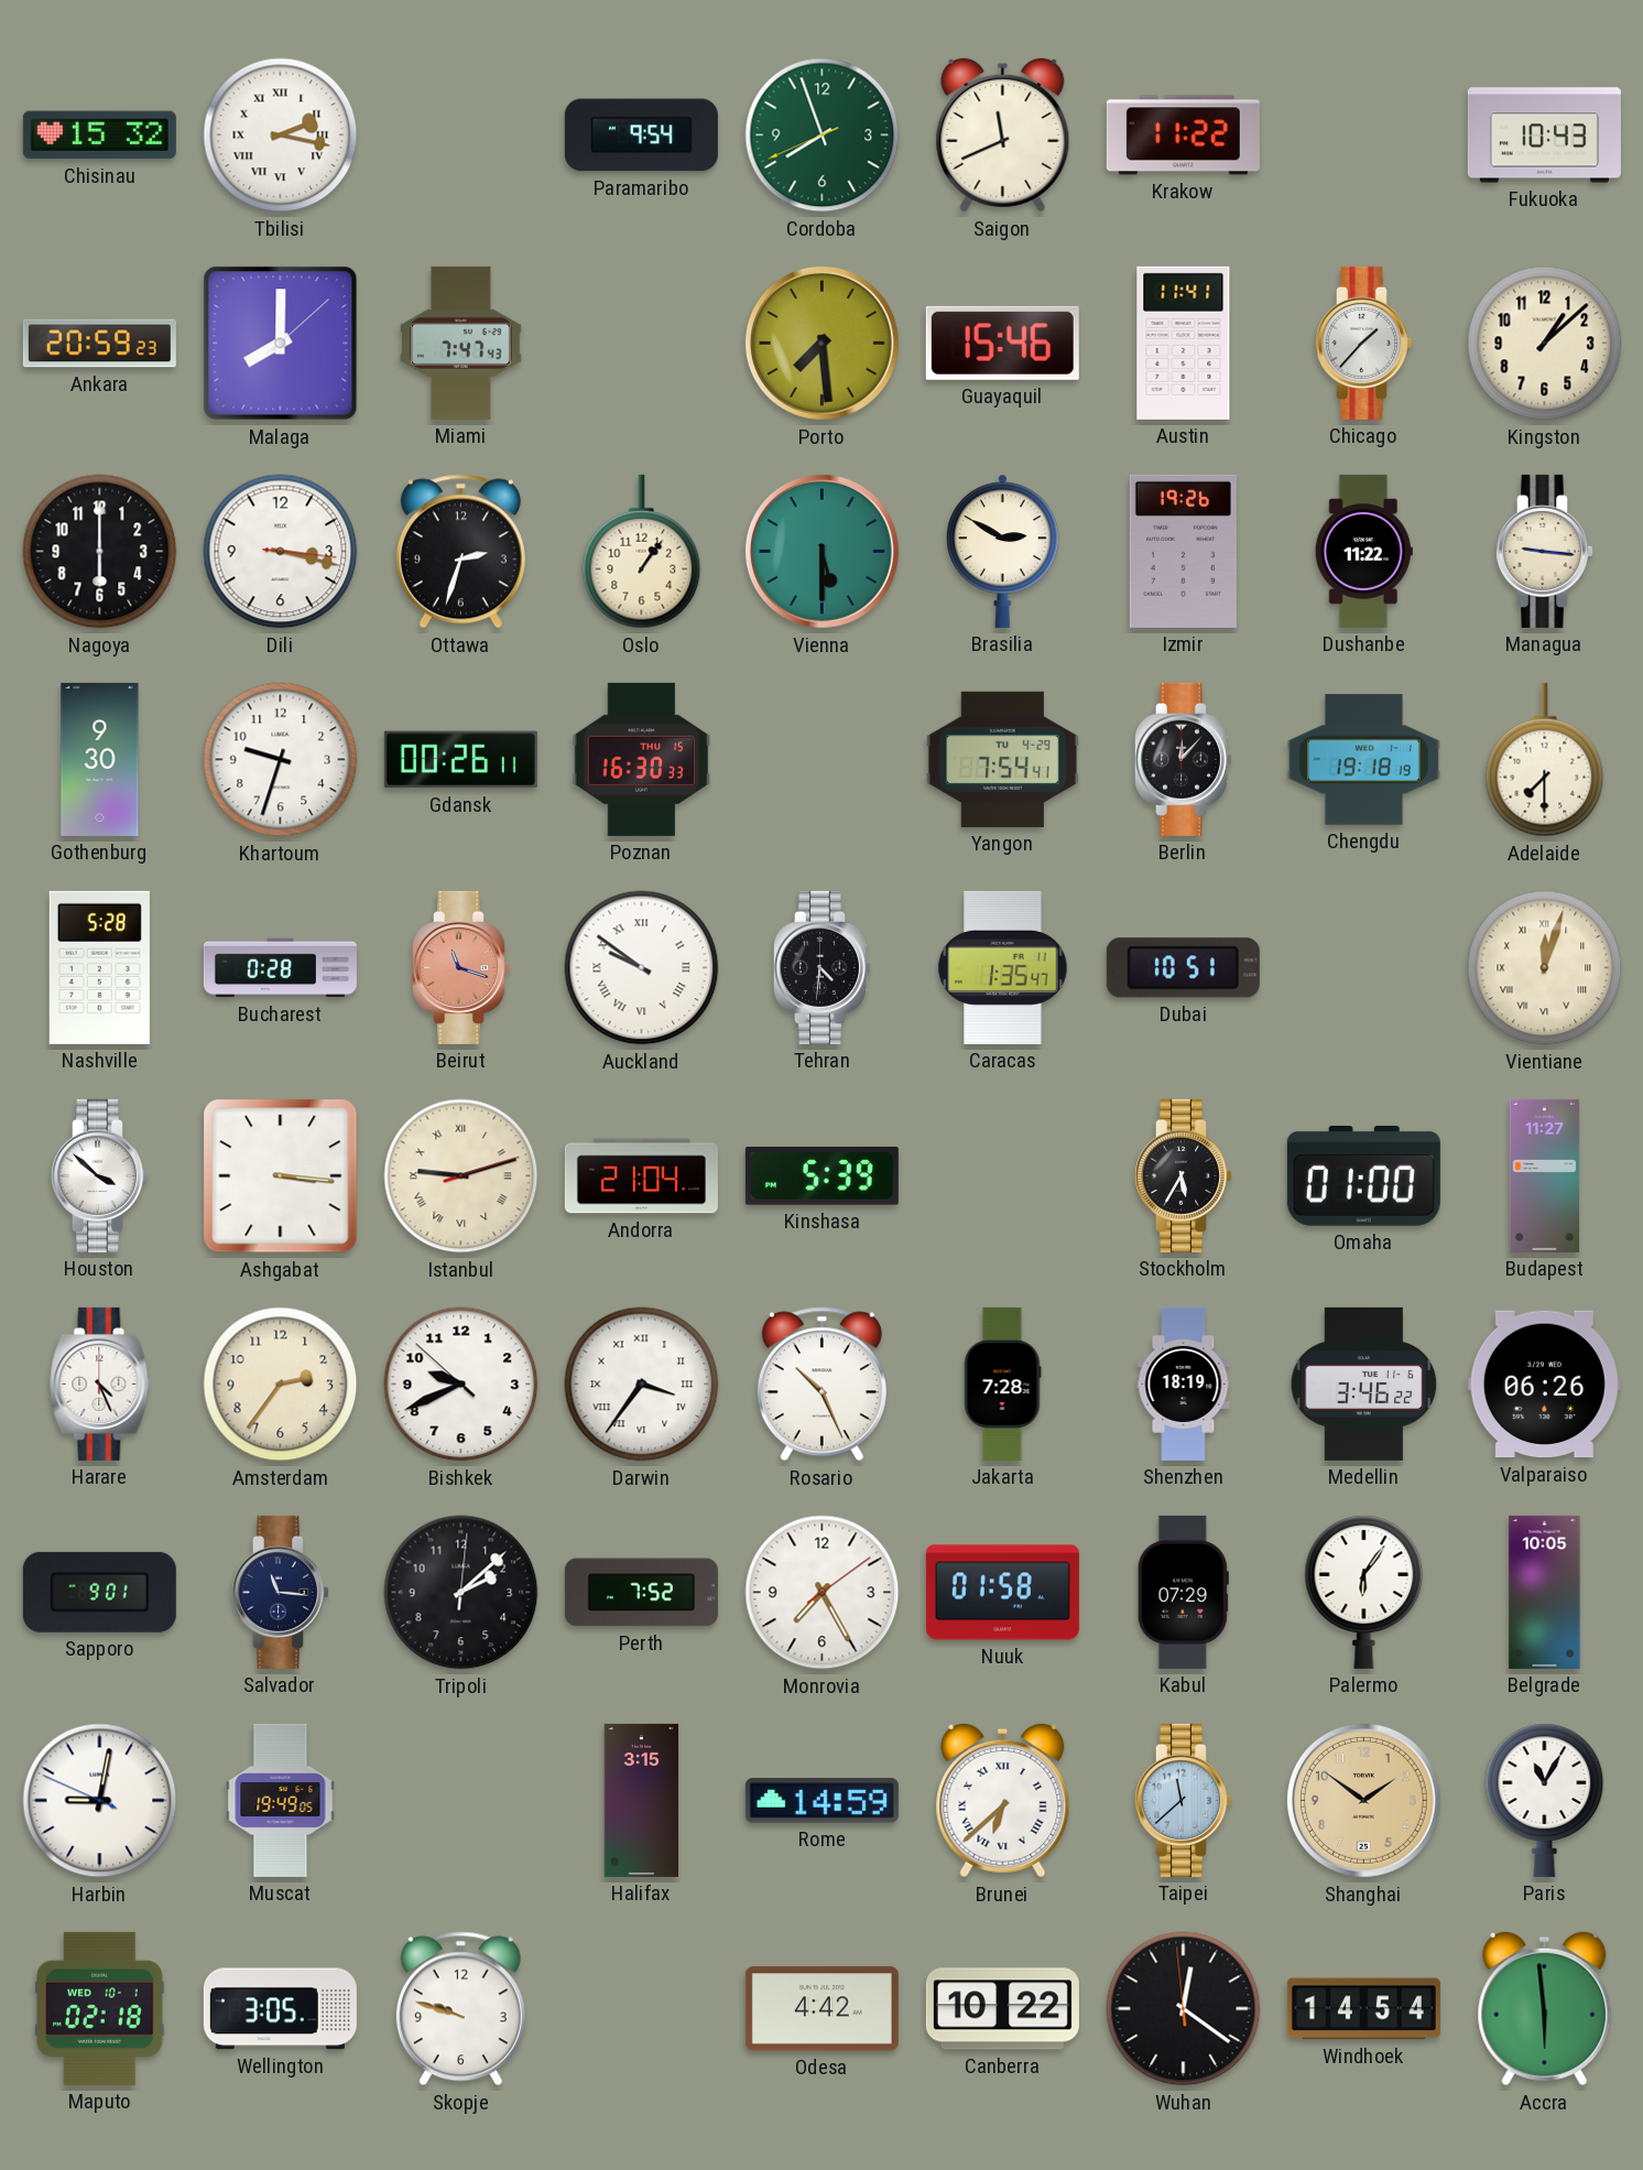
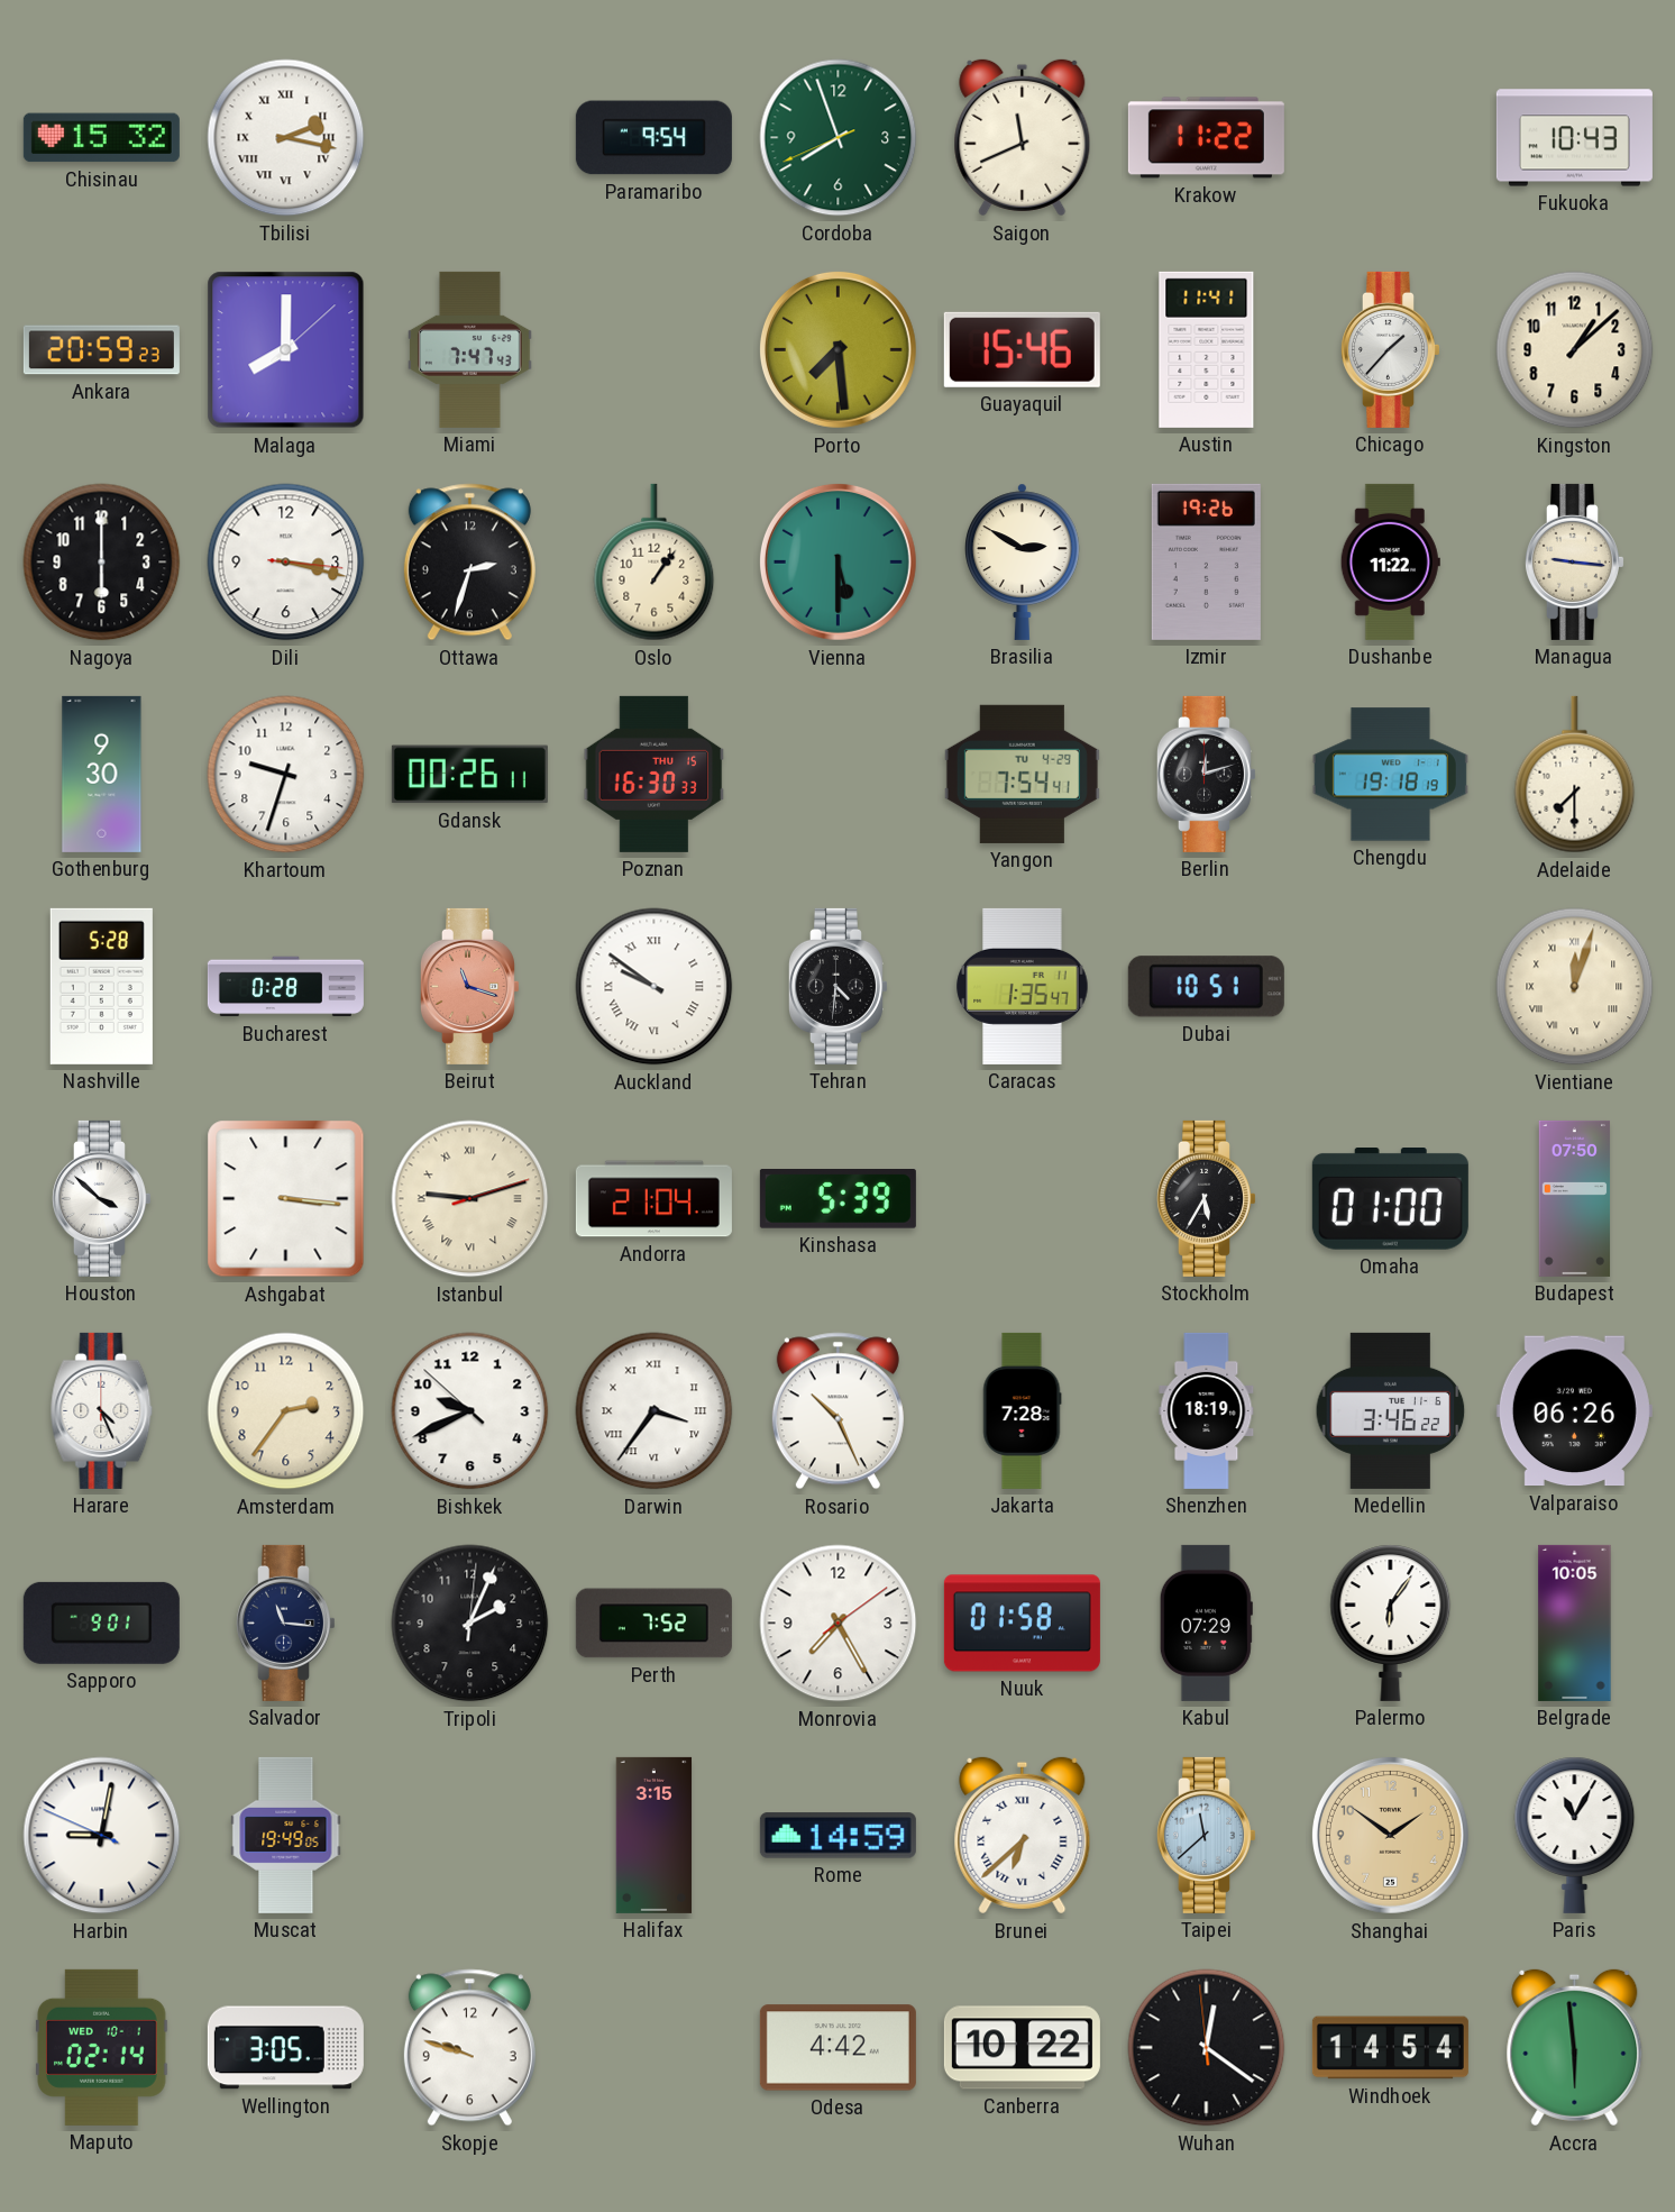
Berlin: 12:07 -> 12:12
Budapest: 11:27 -> 07:50
Tripoli: 2:08 -> 2:04
Maputo: 02:18 -> 02:14
